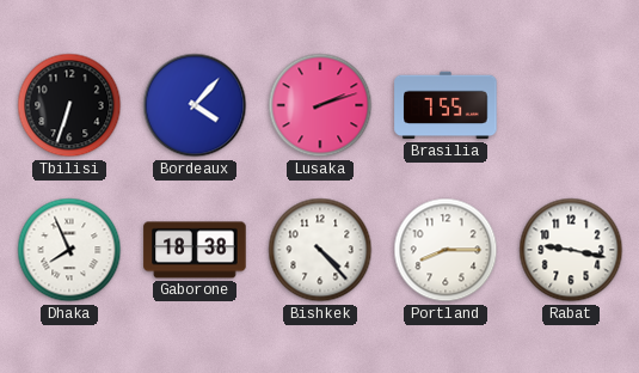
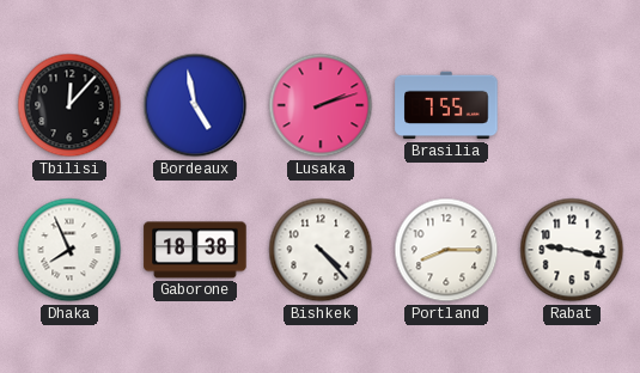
Tbilisi: 6:33 -> 12:07
Bordeaux: 4:07 -> 4:58
